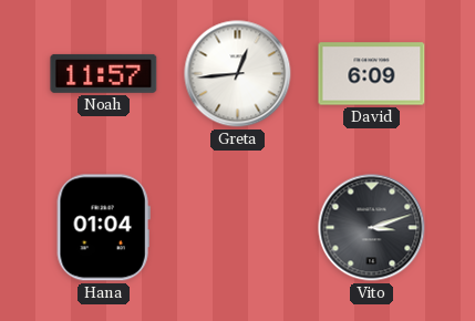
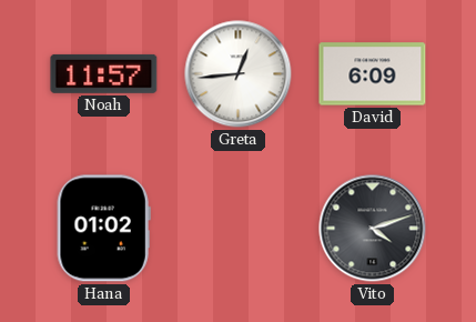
Hana: 01:04 -> 01:02
Vito: 3:12 -> 4:12
